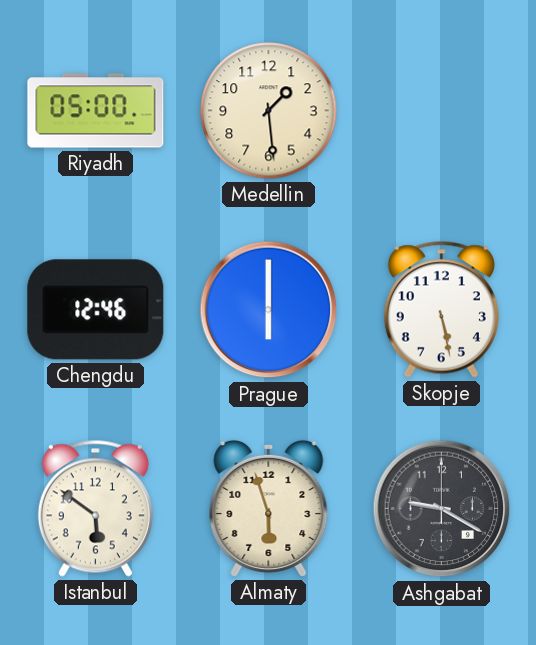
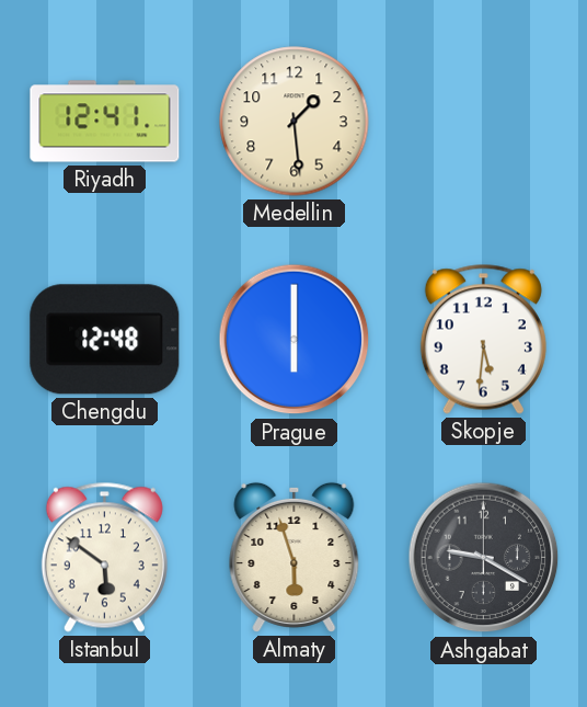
Riyadh: 05:00 -> 12:41
Chengdu: 12:46 -> 12:48
Skopje: 5:28 -> 5:31
